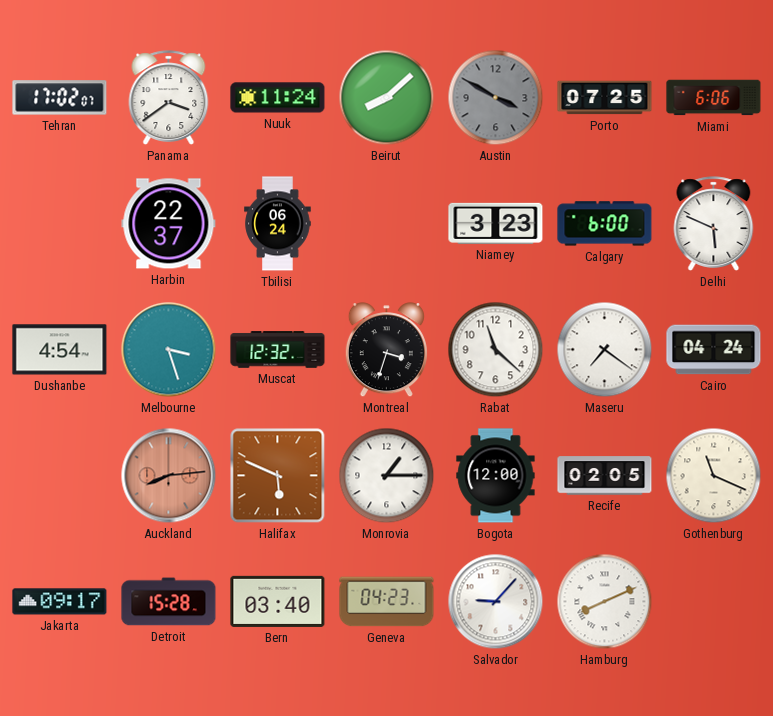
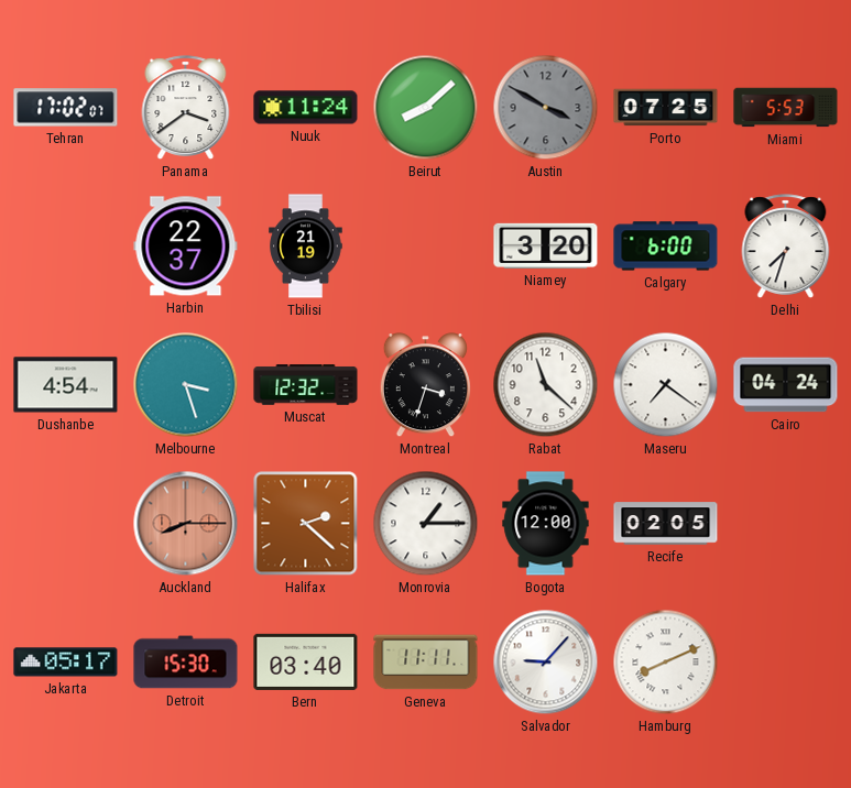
Miami: 6:06 -> 5:53
Tbilisi: 06:24 -> 21:19
Niamey: 3:23 -> 3:20
Delhi: 5:49 -> 7:33
Auckland: 8:14 -> 8:15
Halifax: 5:49 -> 2:22
Gothenburg: 11:19 -> none
Jakarta: 09:17 -> 05:17
Detroit: 15:28 -> 15:30
Geneva: 04:23 -> 11:11
